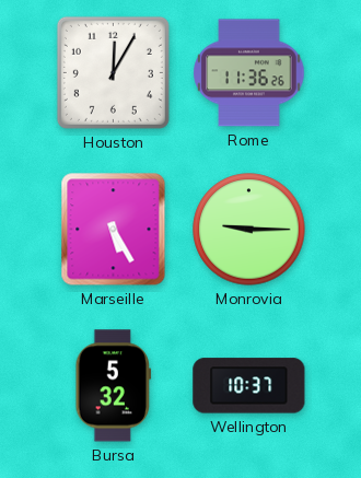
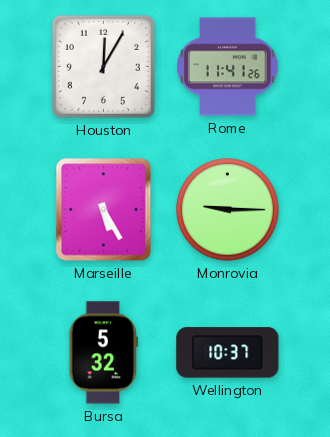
Rome: 11:36 -> 11:41
